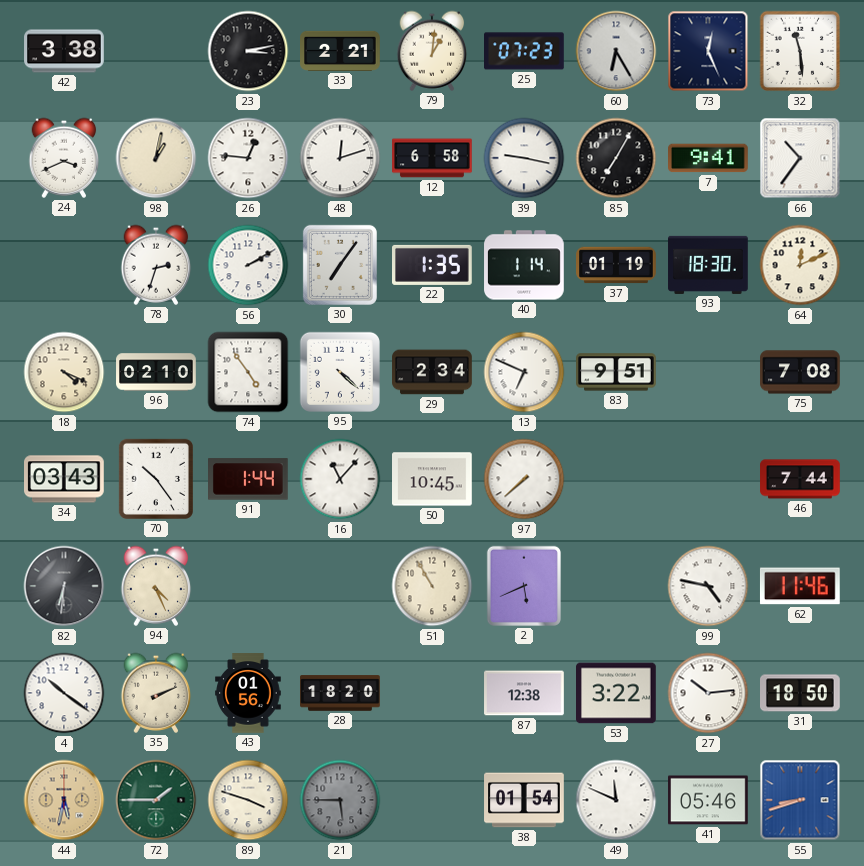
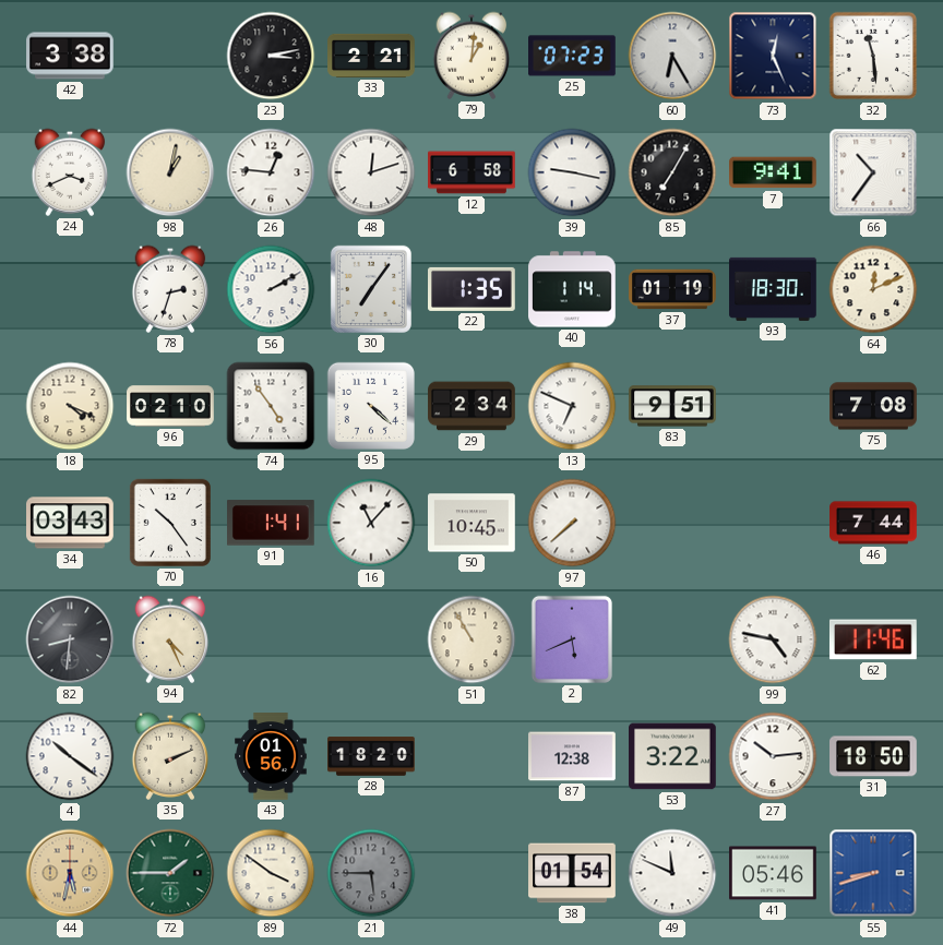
91: 1:44 -> 1:41
82: 6:31 -> 8:31
89: 3:48 -> 3:51
